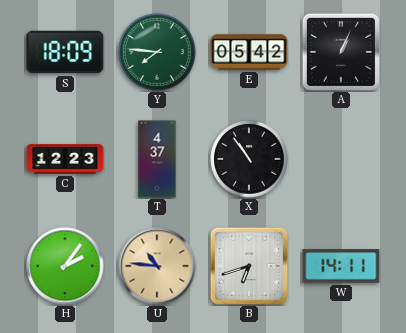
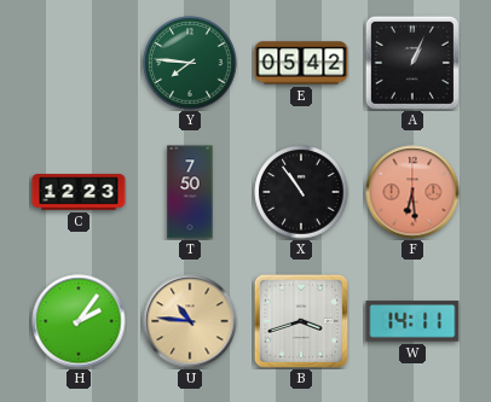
S: 18:09 -> none
T: 4:37 -> 7:50
F: none -> 6:29
B: 6:42 -> 3:42
